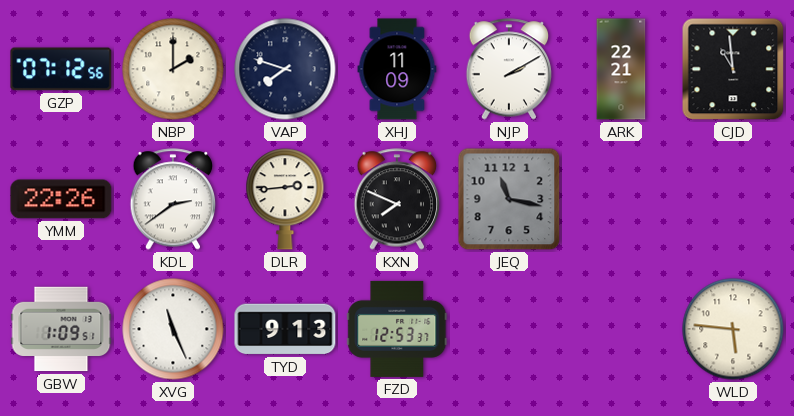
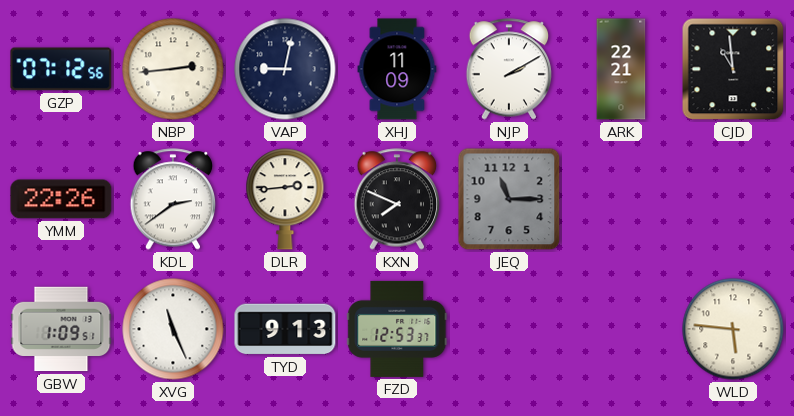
NBP: 2:00 -> 2:44
VAP: 7:48 -> 9:02
JEQ: 11:17 -> 11:15
